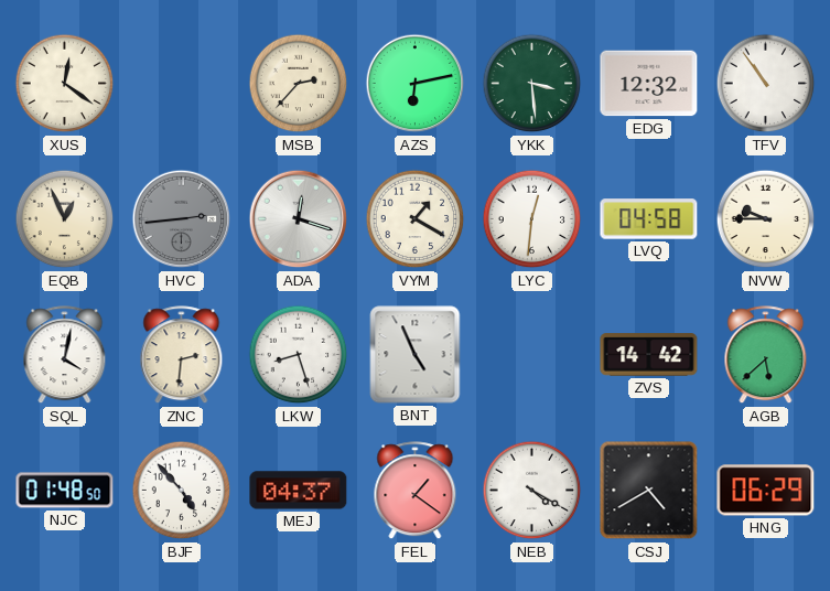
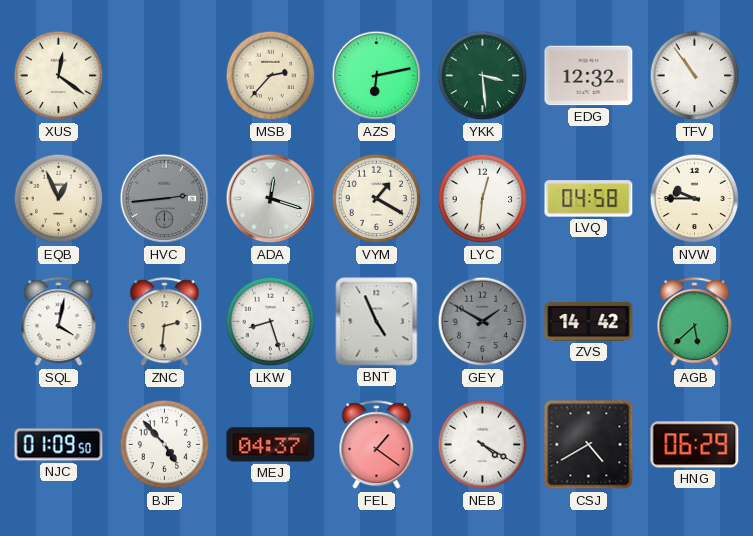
GEY: none -> 1:50
NJC: 01:48 -> 01:09
